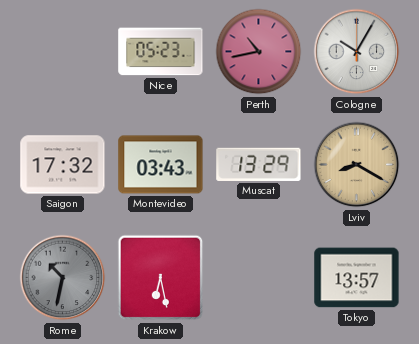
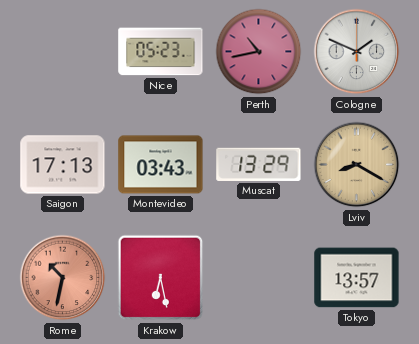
Cologne: 10:05 -> 1:49
Saigon: 17:32 -> 17:13
Rome dial: grey -> salmon
